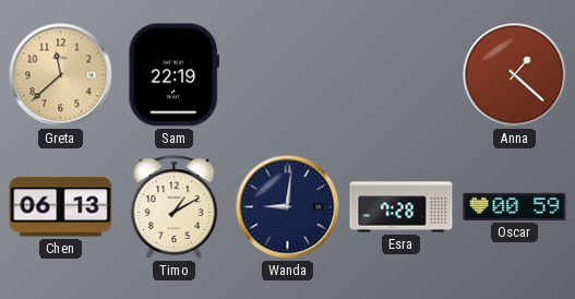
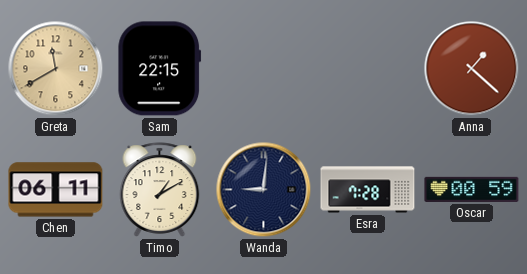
Greta: 11:38 -> 11:40
Sam: 22:19 -> 22:15
Chen: 06:13 -> 06:11
